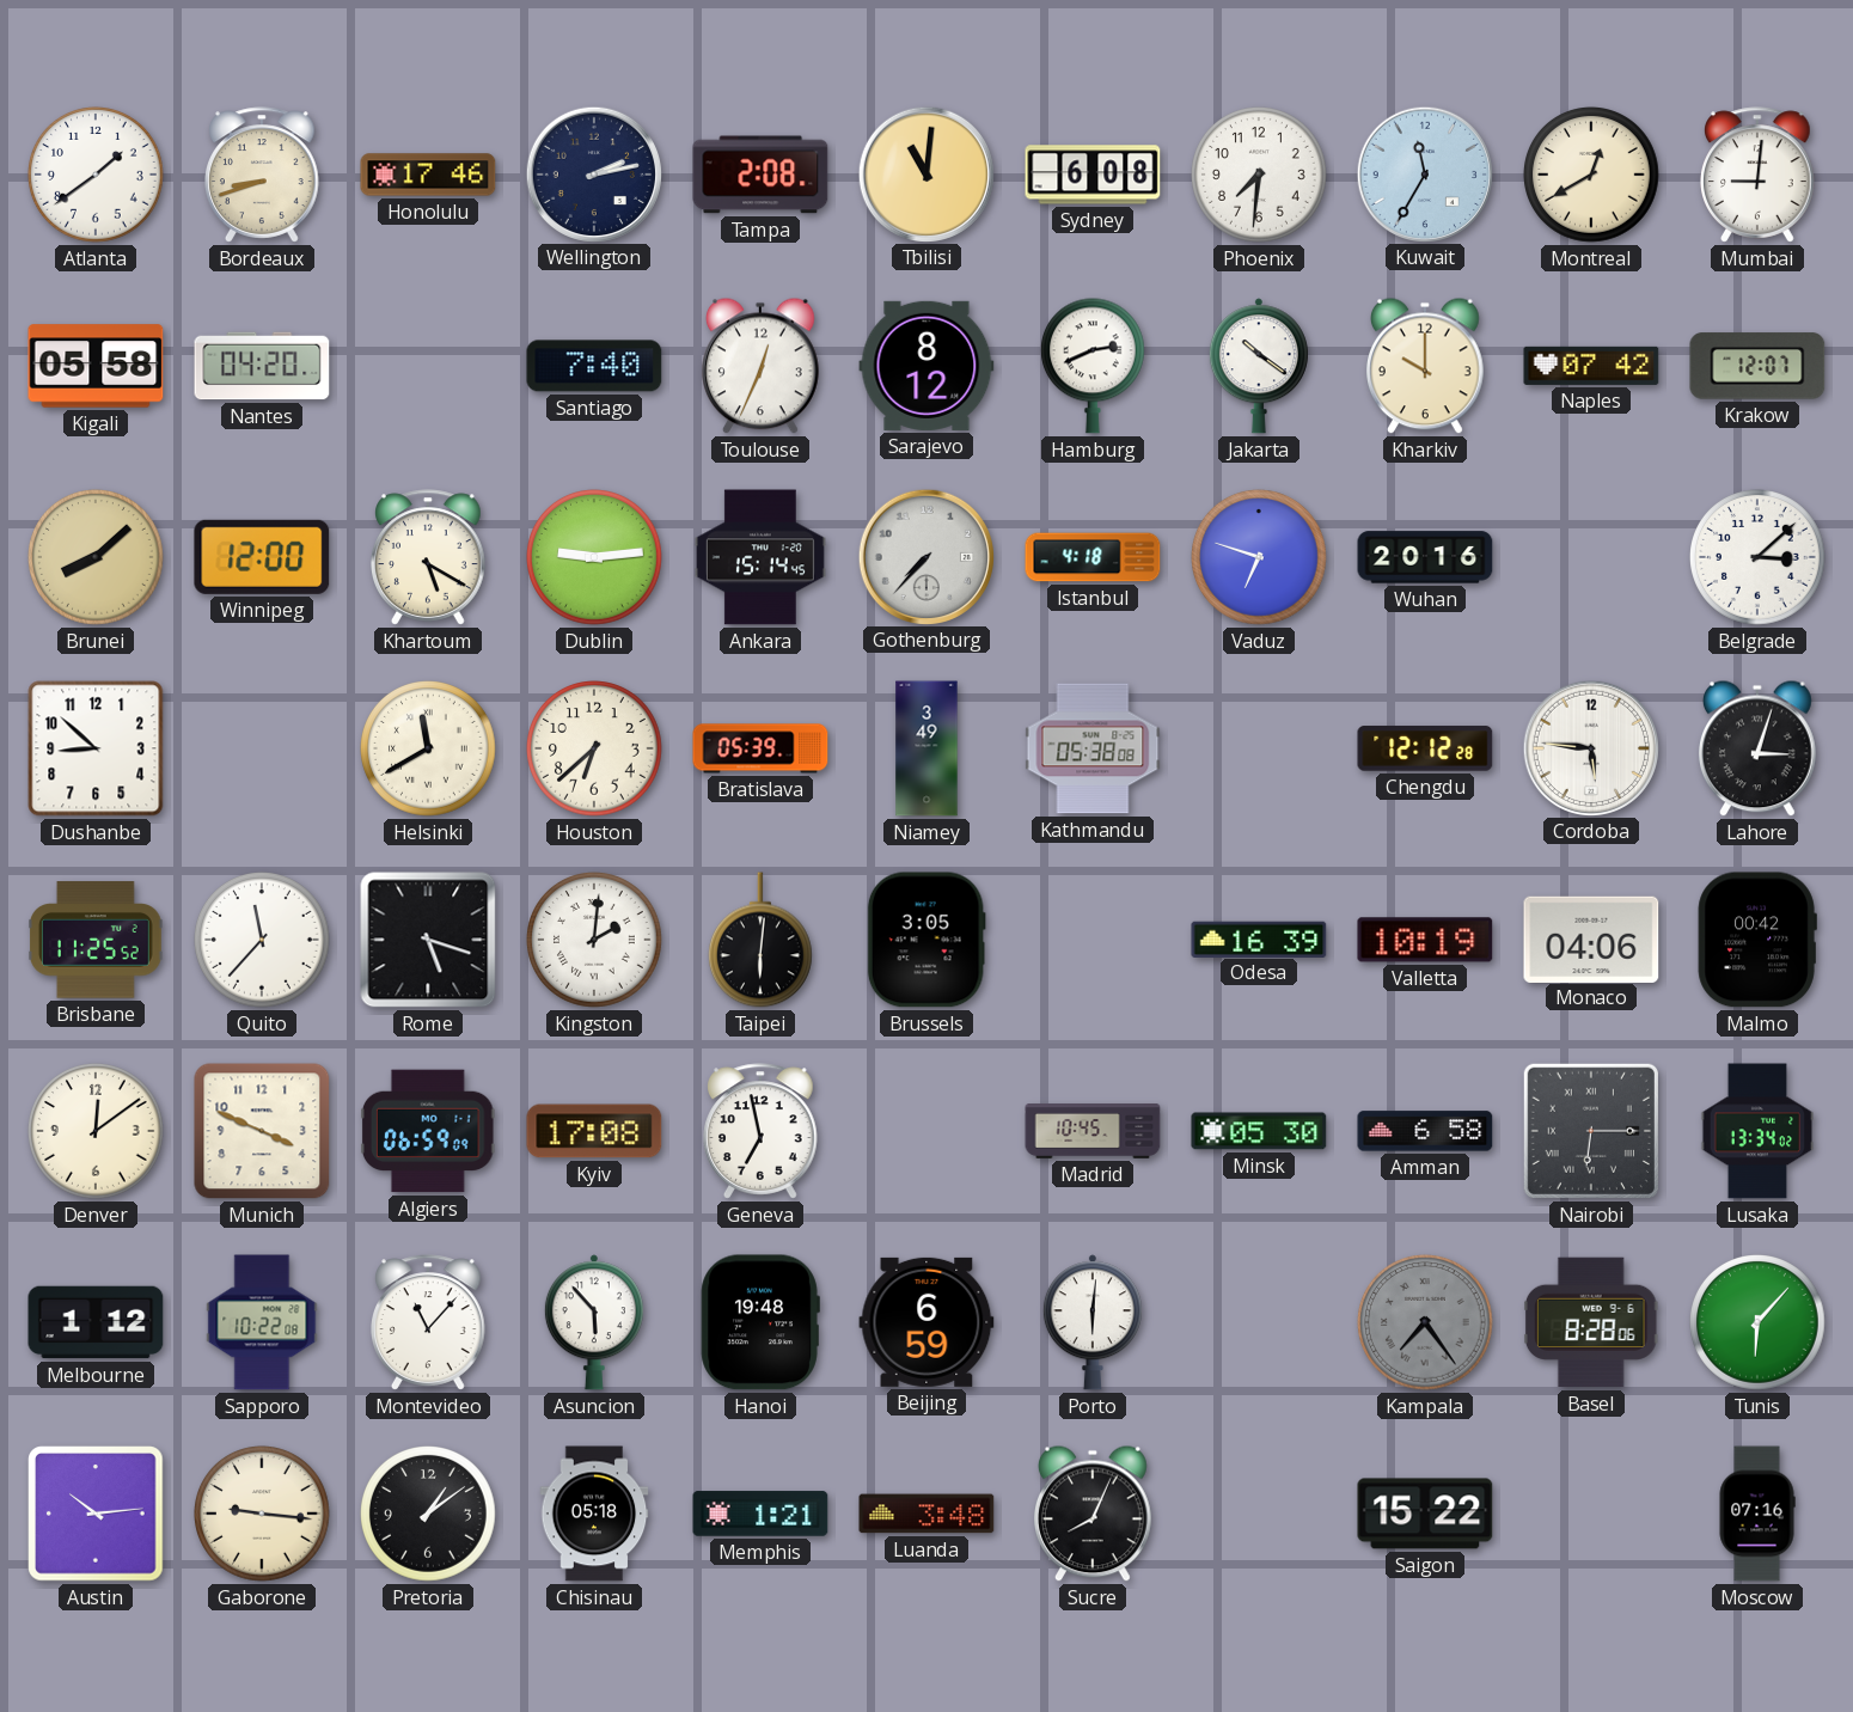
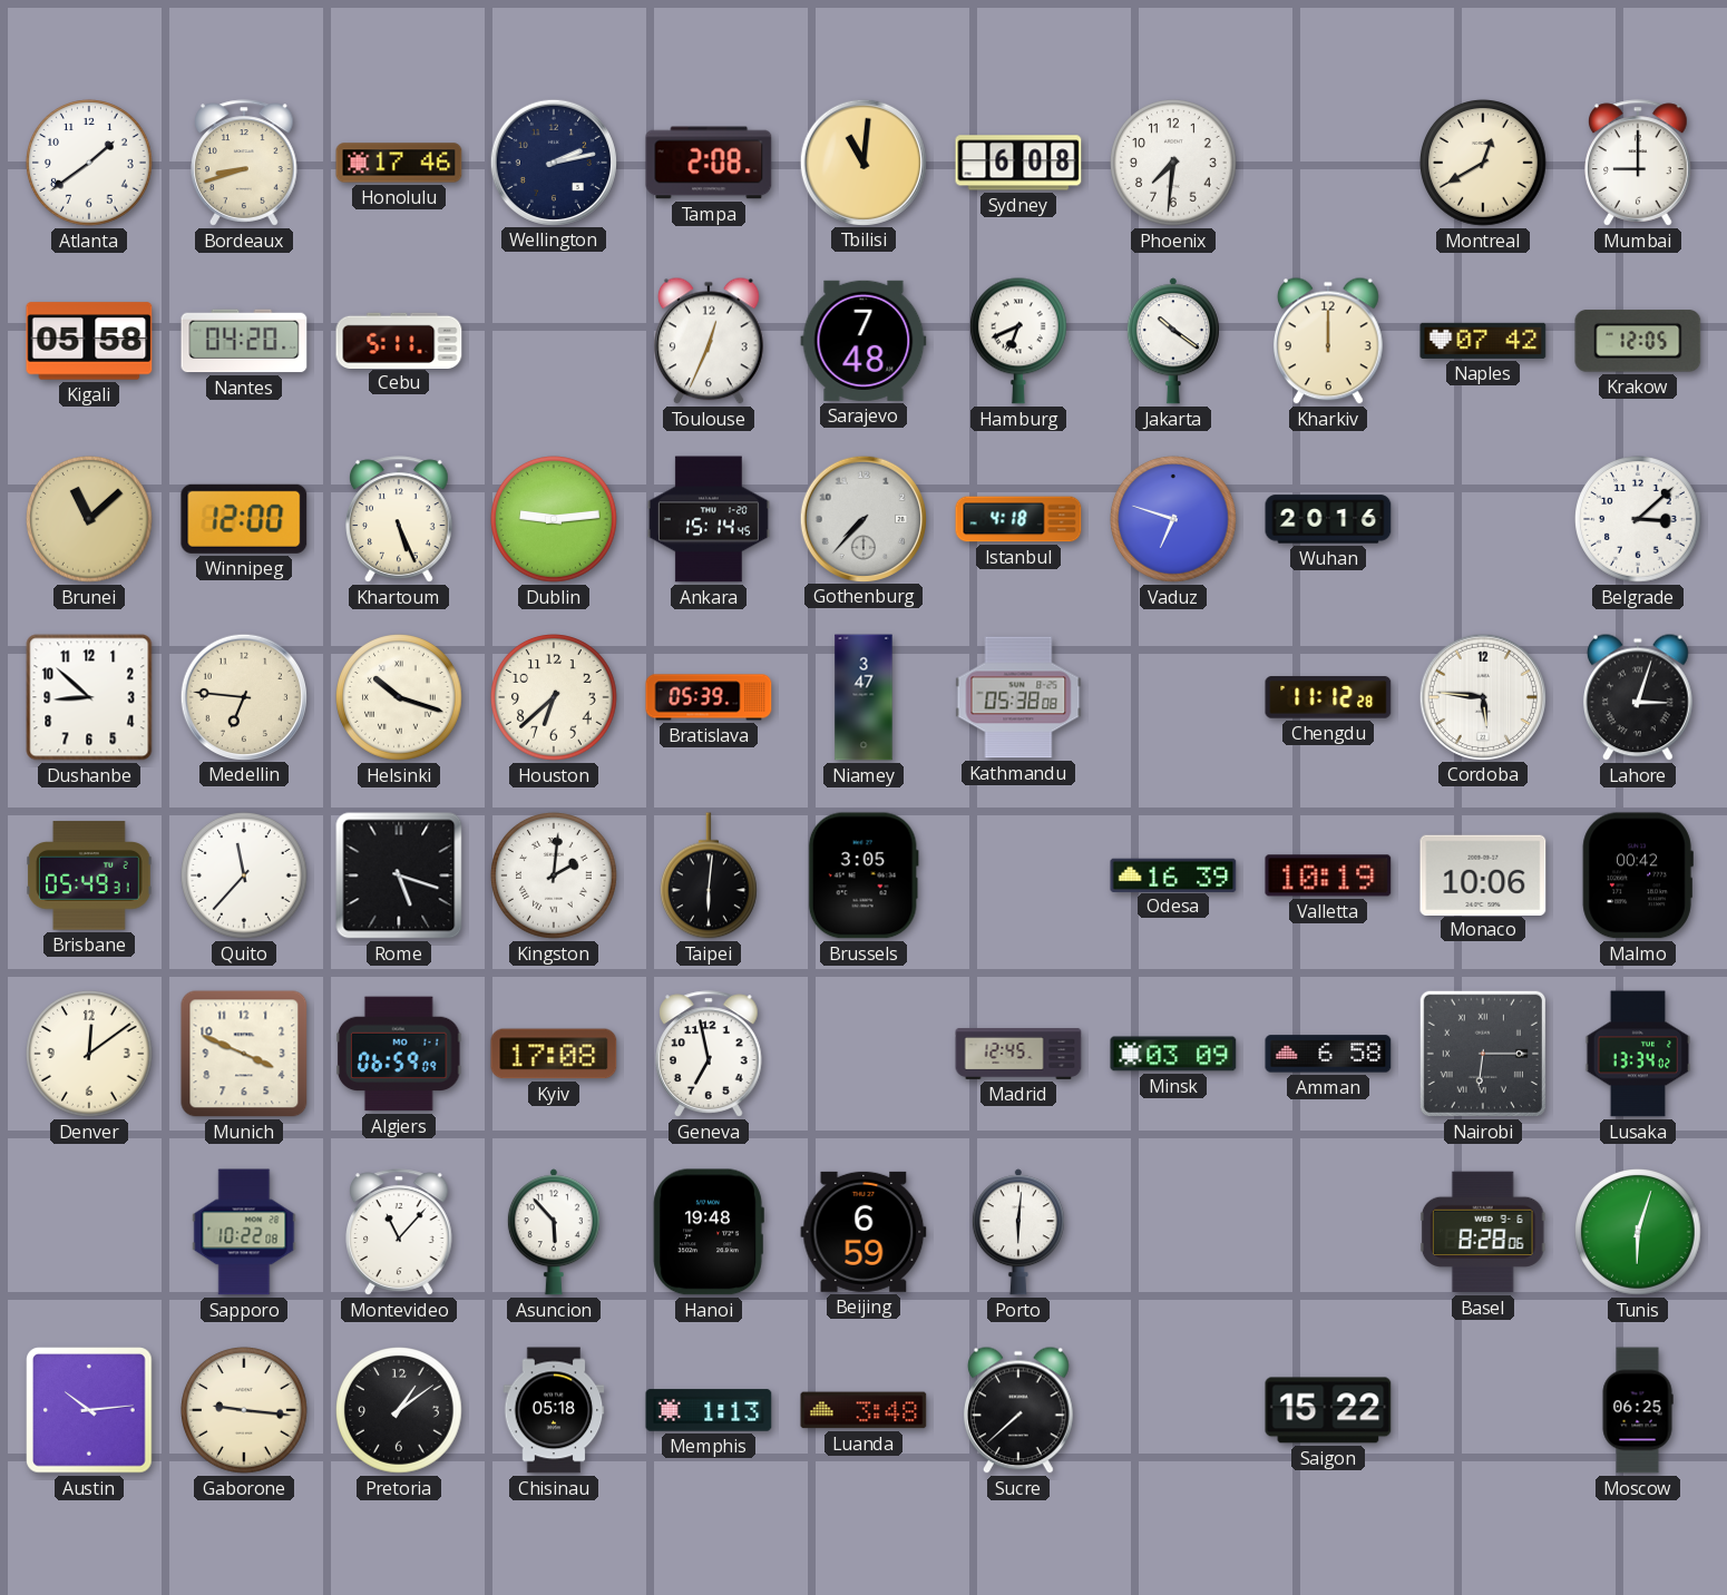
Kuwait: 11:35 -> none
Mumbai: 9:01 -> 9:00
Cebu: none -> 5:11
Santiago: 7:40 -> none
Sarajevo: 8:12 -> 7:48
Hamburg: 2:41 -> 6:41
Kharkiv: 10:00 -> 12:00
Krakow: 12:07 -> 12:05
Brunei: 8:08 -> 11:08
Khartoum: 5:20 -> 5:26
Medellin: none -> 6:46
Helsinki: 11:40 -> 10:18
Niamey: 3:49 -> 3:47
Chengdu: 12:12 -> 11:12
Brisbane: 11:25 -> 05:49
Monaco: 04:06 -> 10:06
Madrid: 10:45 -> 12:45
Minsk: 05:30 -> 03:09
Melbourne: 1:12 -> none
Kampala: 7:24 -> none
Tunis: 6:07 -> 6:03
Memphis: 1:21 -> 1:13
Sucre: 8:04 -> 7:38
Moscow: 07:16 -> 06:25
